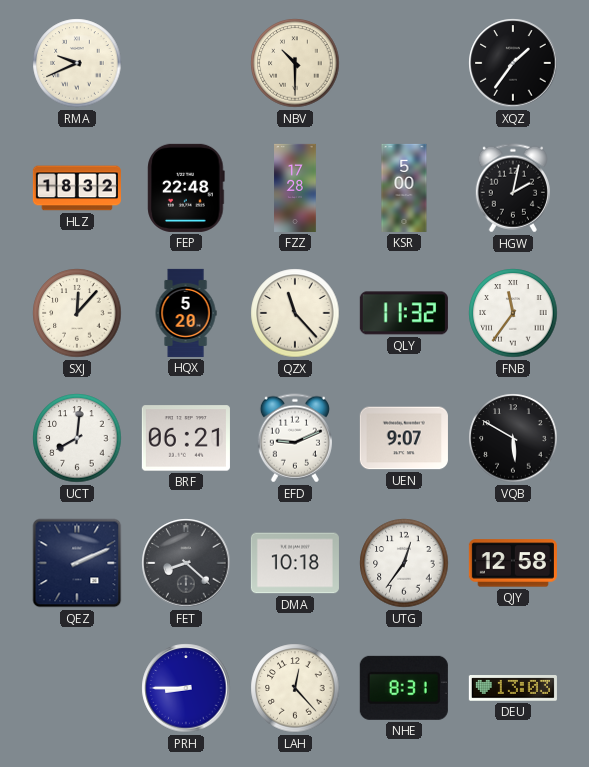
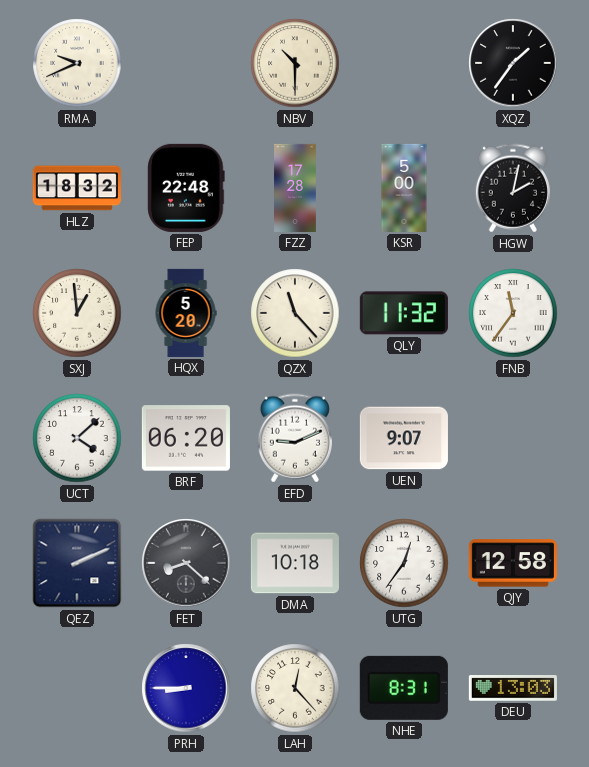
SXJ: 12:07 -> 12:59
UCT: 8:01 -> 4:08
BRF: 06:21 -> 06:20
VQB: 5:50 -> none
